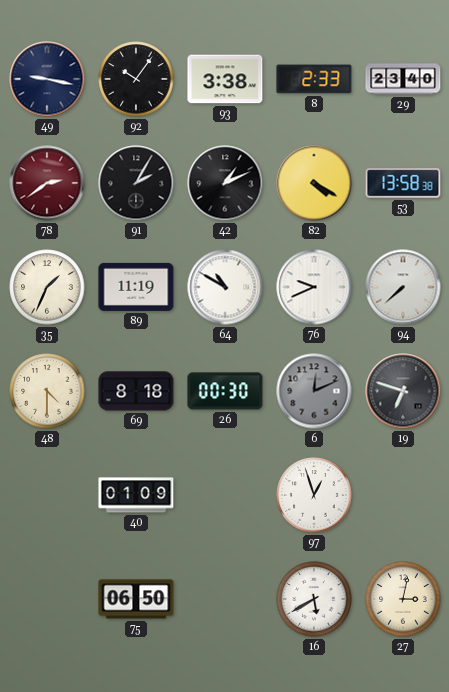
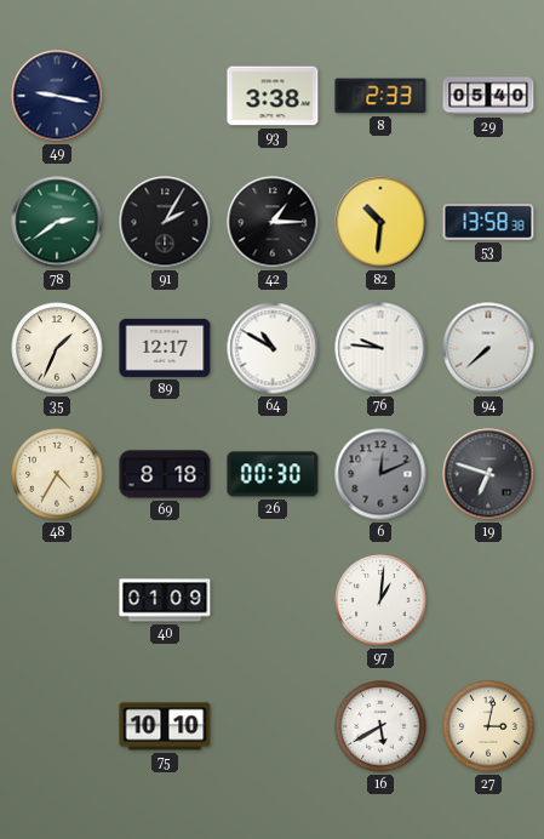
92: 10:06 -> none
29: 23:40 -> 05:40
78 dial: burgundy -> green
42: 1:11 -> 1:15
82: 4:20 -> 10:31
89: 11:19 -> 12:17
76: 9:41 -> 9:46
48: 4:30 -> 4:35
97: 12:57 -> 1:01
75: 06:50 -> 10:10
